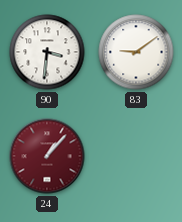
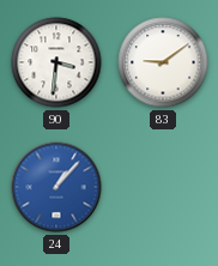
24 dial: burgundy -> blue
